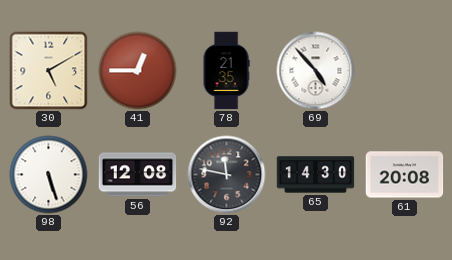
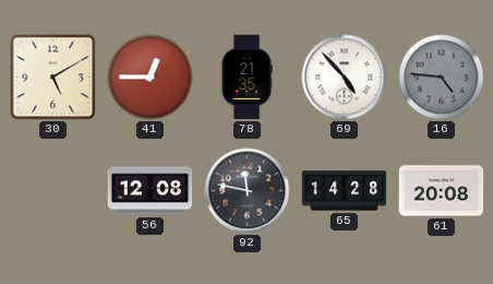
16: none -> 4:46
98: 5:27 -> none
65: 14:30 -> 14:28
